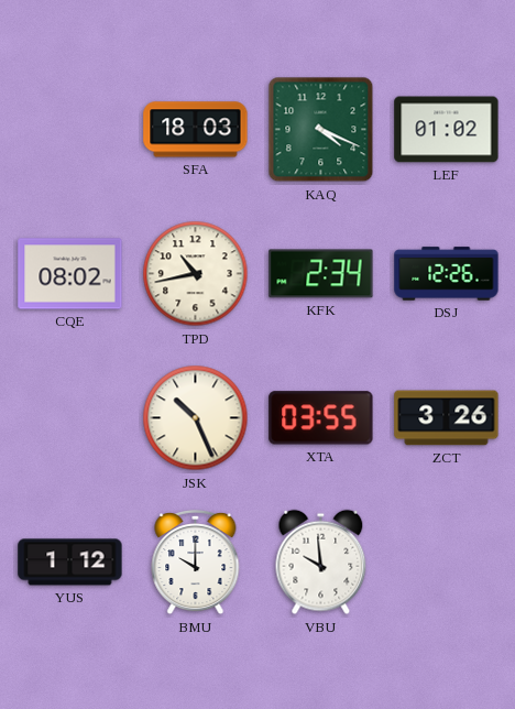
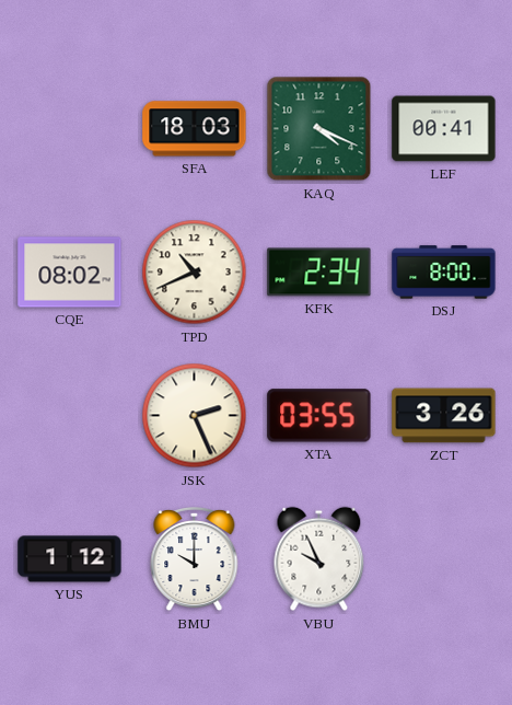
LEF: 01:02 -> 00:41
TPD: 10:43 -> 10:41
DSJ: 12:26 -> 8:00
JSK: 10:26 -> 2:26
VBU: 9:59 -> 9:56
